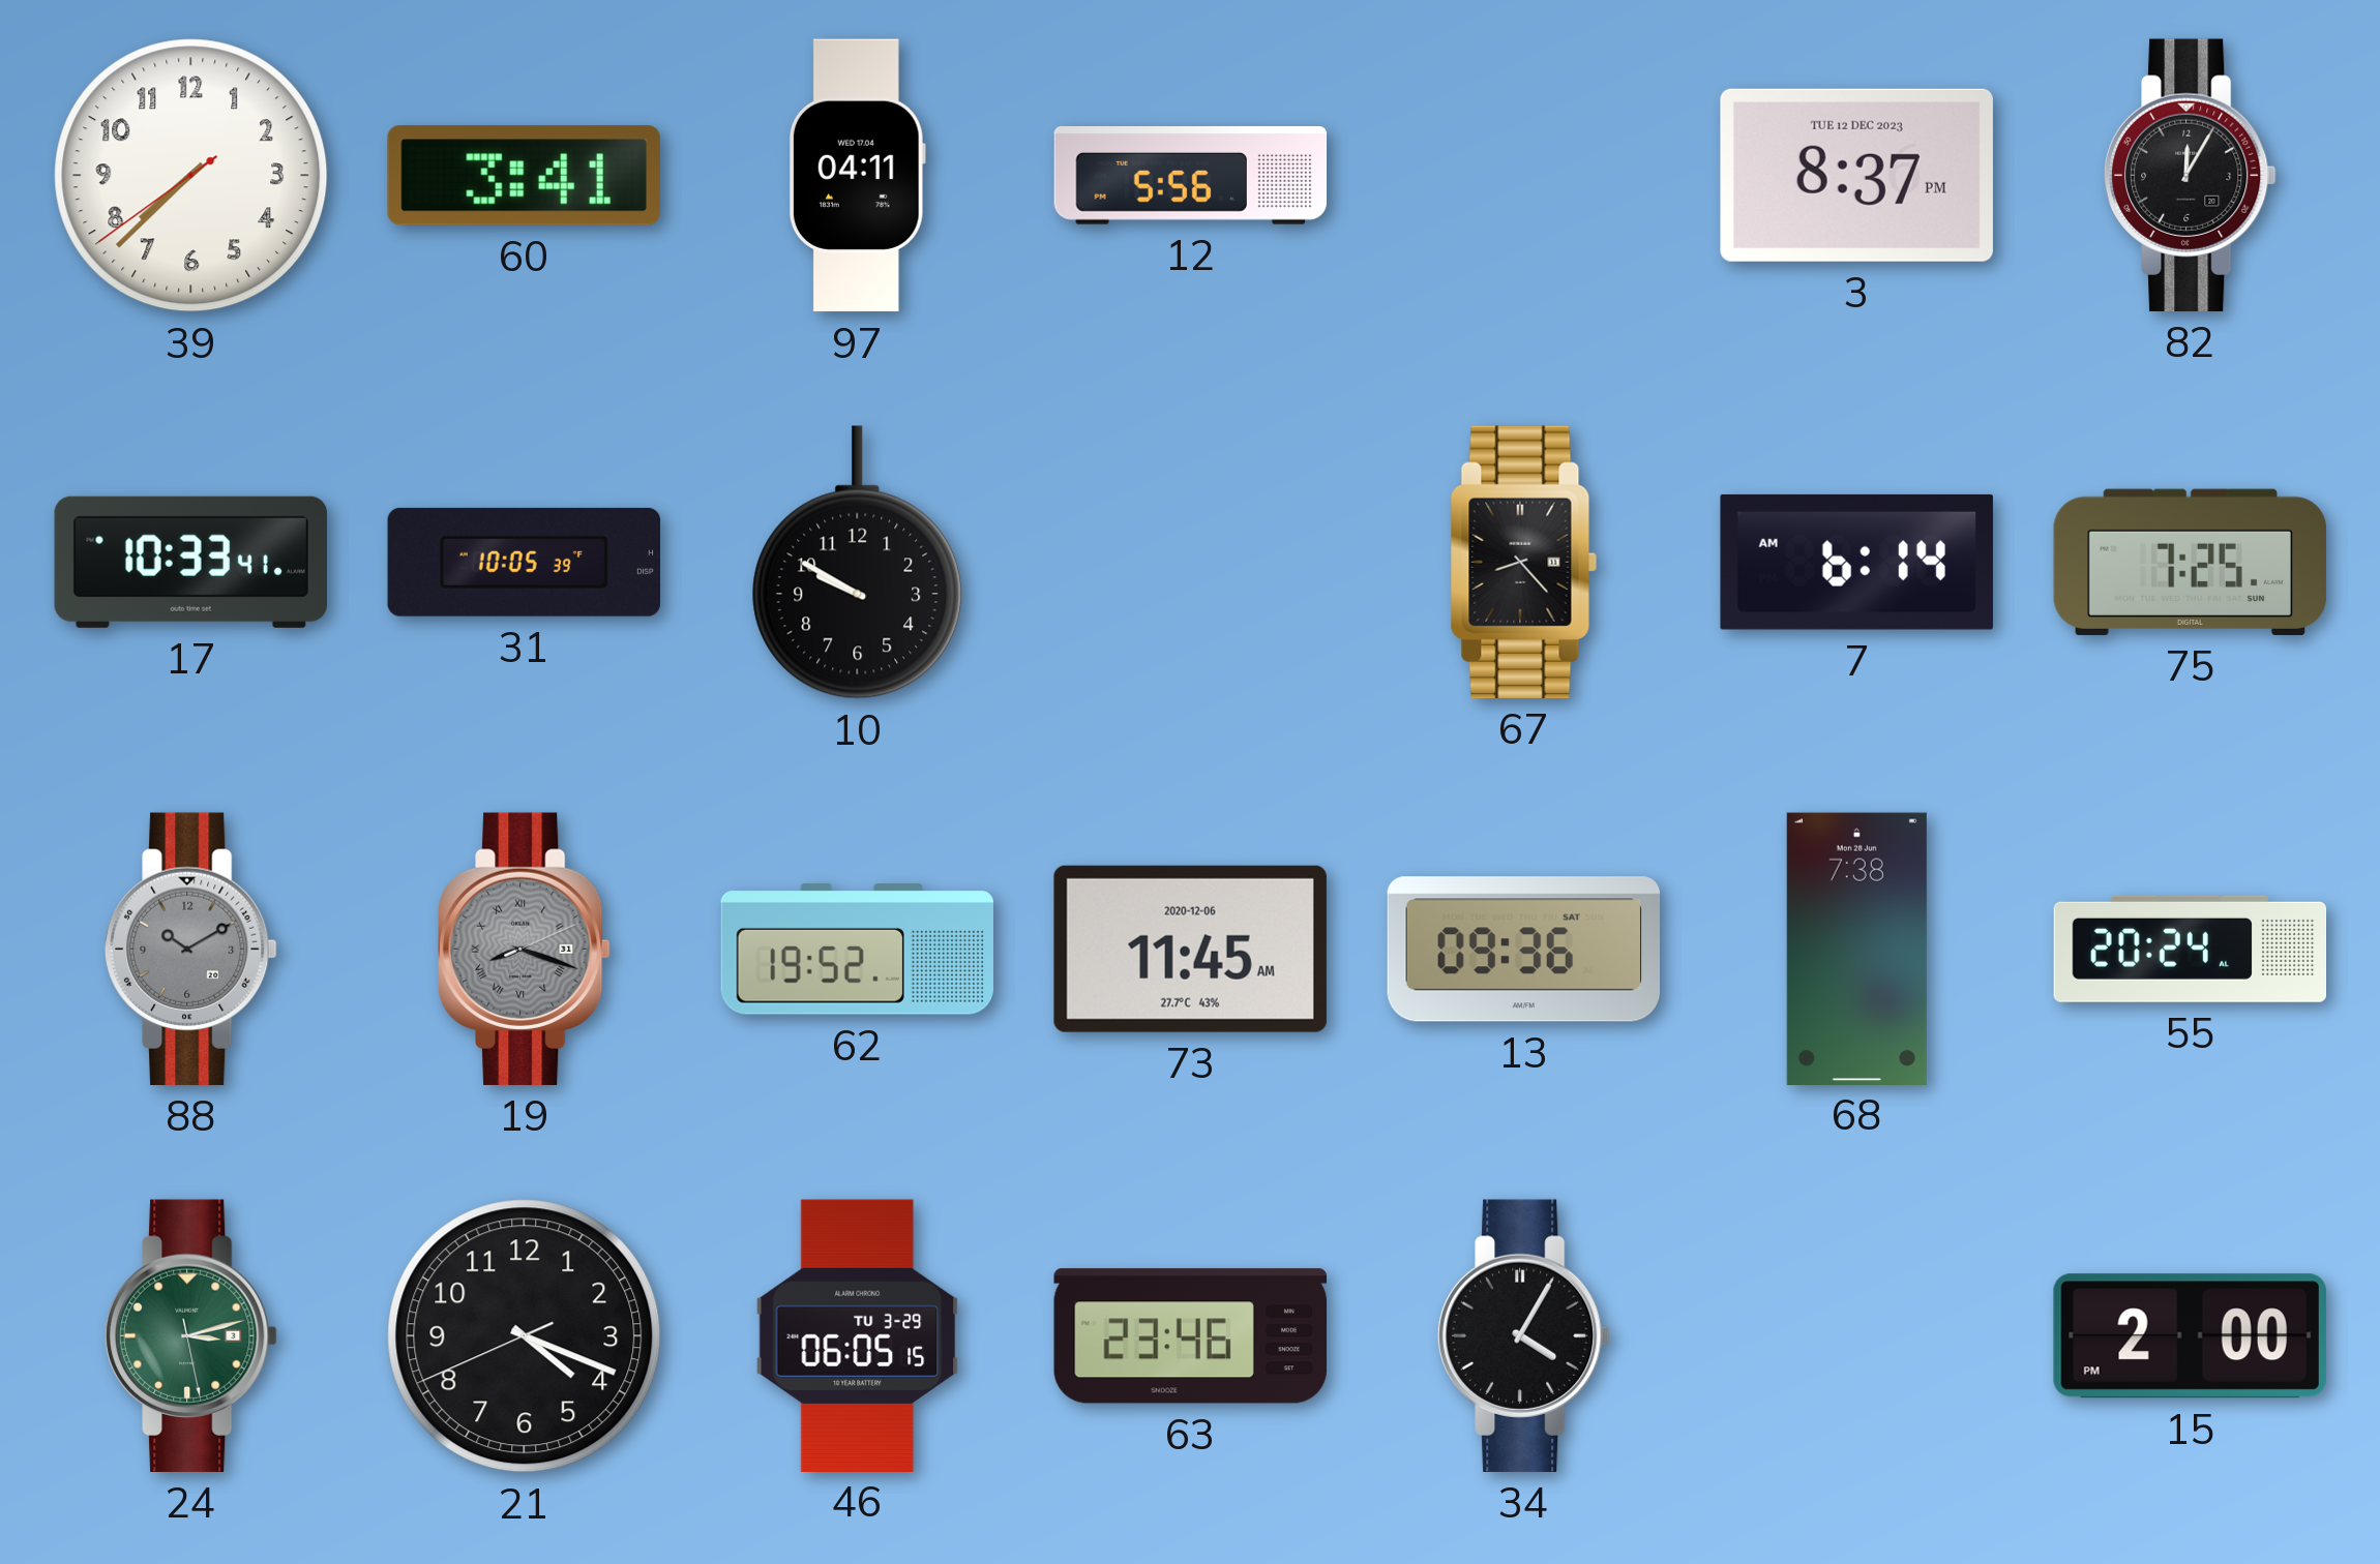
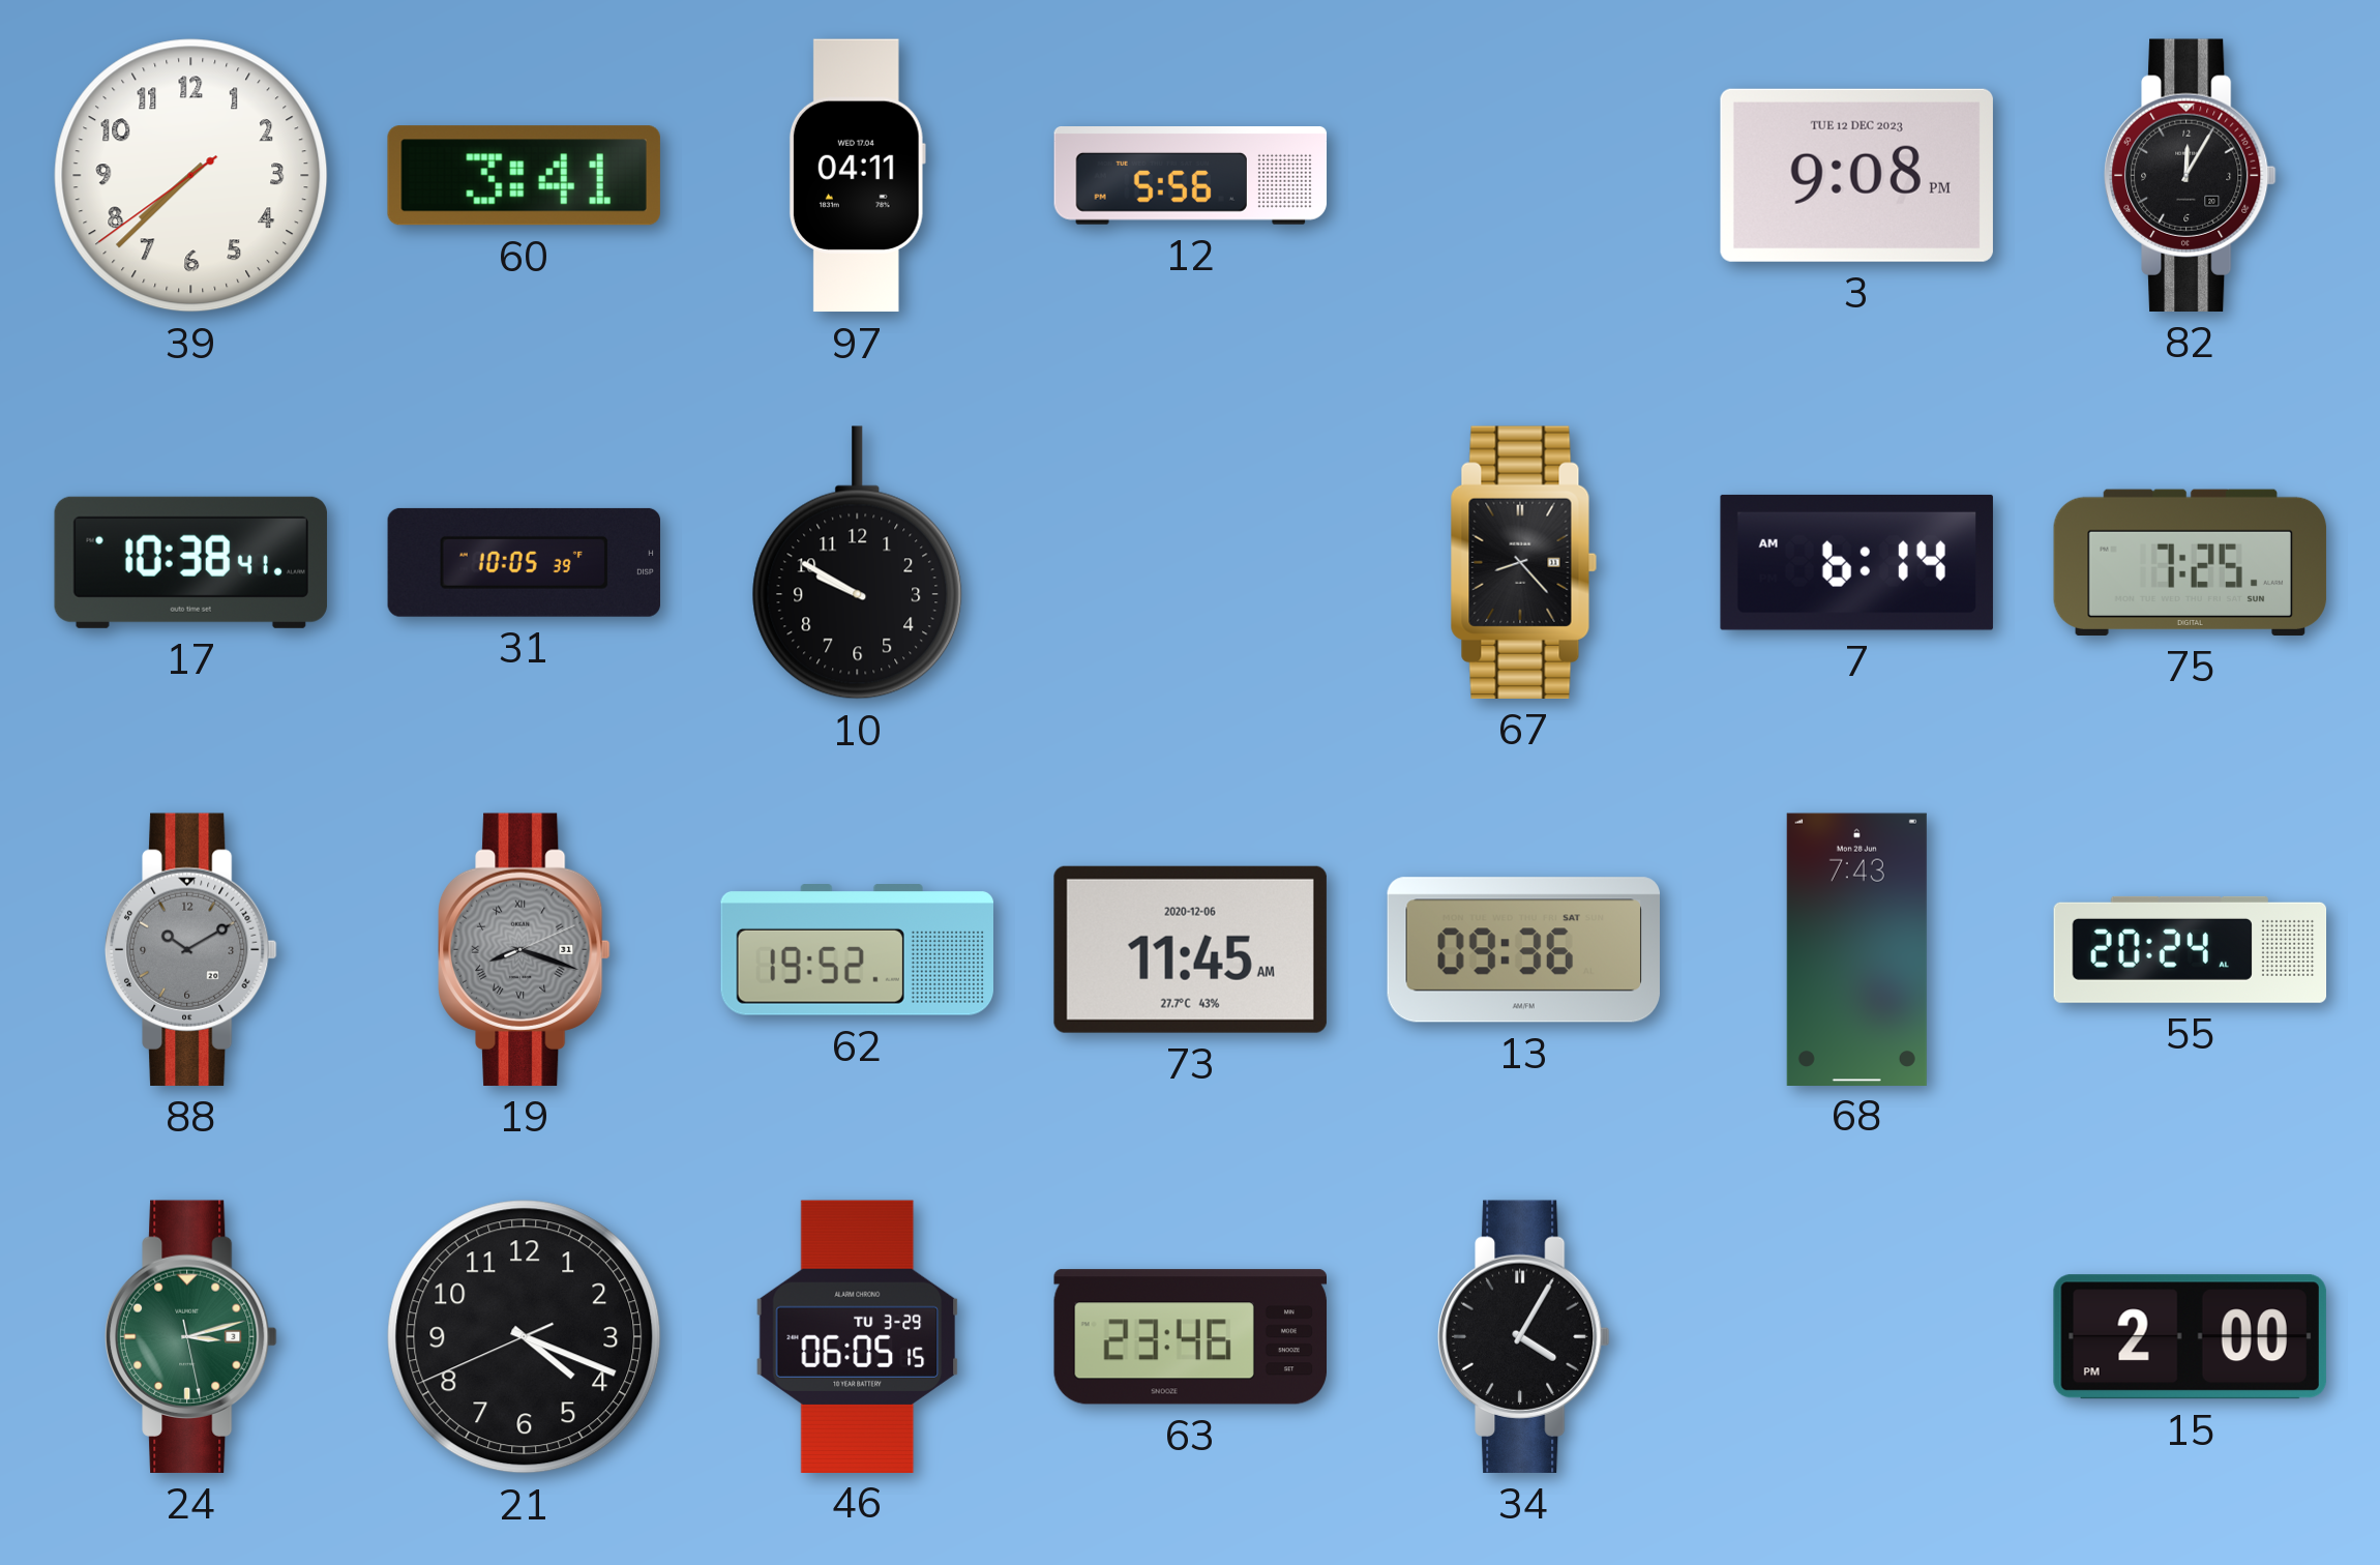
3: 8:37 -> 9:08
17: 10:33 -> 10:38
68: 7:38 -> 7:43
